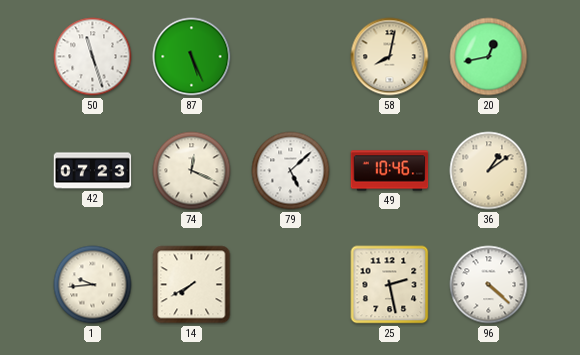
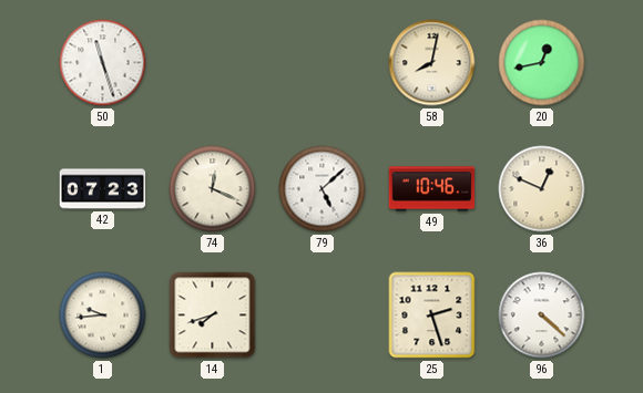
87: 5:26 -> none
36: 1:09 -> 12:49
14: 7:40 -> 7:42
25: 2:28 -> 2:27
